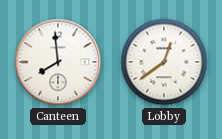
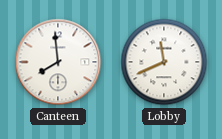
Lobby: 12:39 -> 11:41
